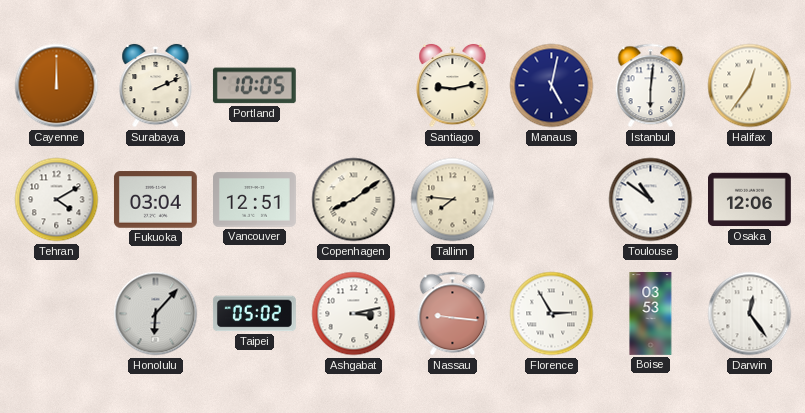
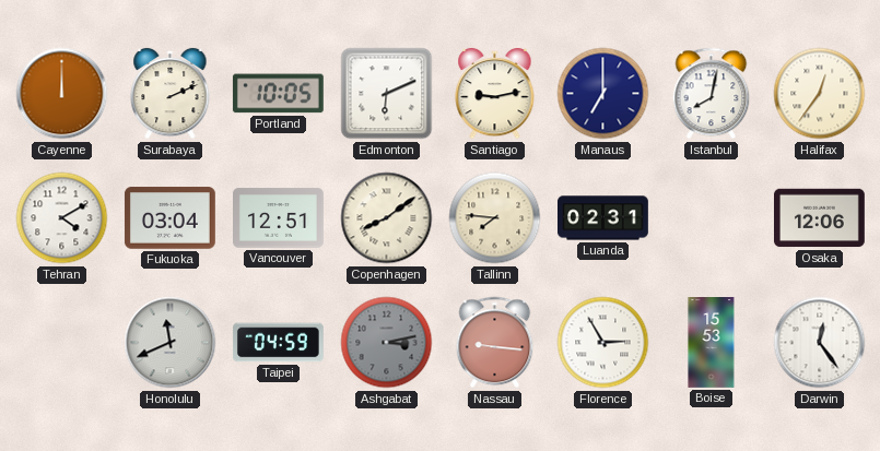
Edmonton: none -> 6:11
Manaus: 5:02 -> 7:00
Istanbul: 6:01 -> 8:02
Luanda: none -> 02:31
Toulouse: 10:51 -> none
Honolulu: 6:07 -> 11:41
Taipei: 05:02 -> 04:59
Ashgabat dial: white -> grey
Boise: 03:53 -> 15:53
